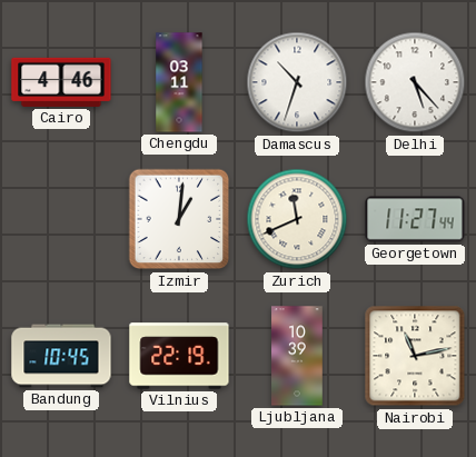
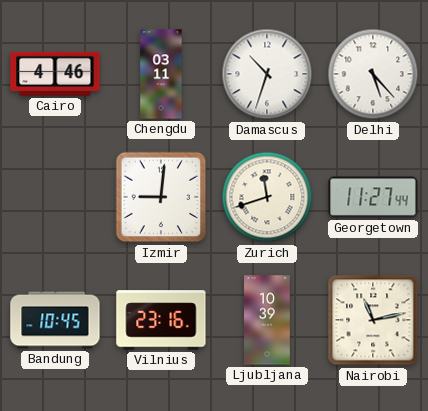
Izmir: 1:01 -> 9:01
Zurich: 11:41 -> 11:42
Vilnius: 22:19 -> 23:16
